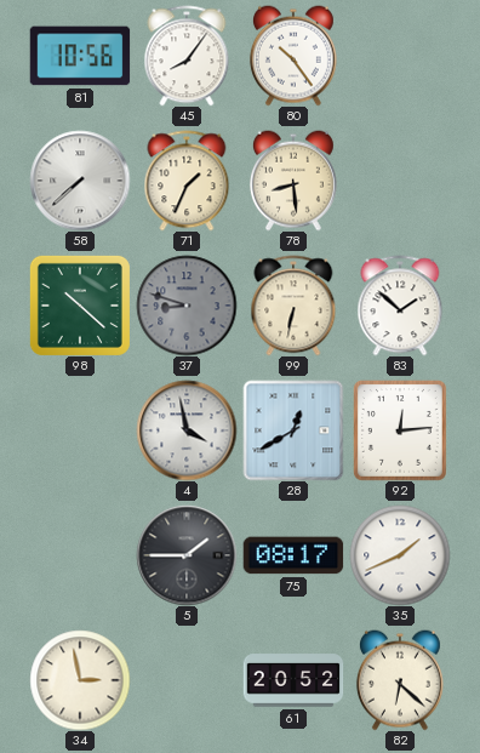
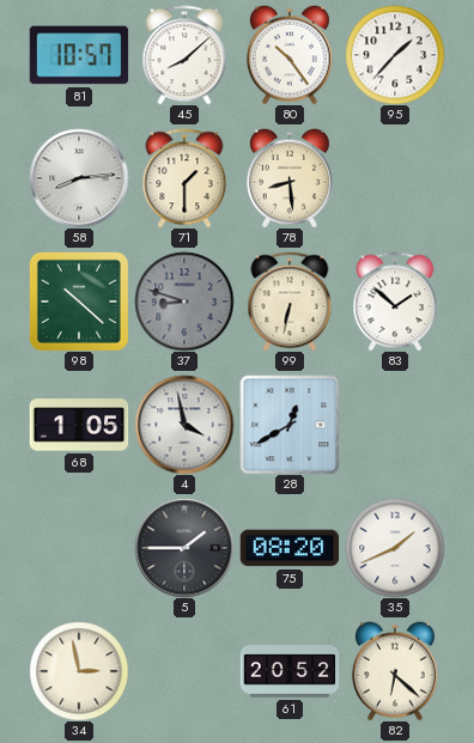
81: 10:56 -> 10:57
45: 8:06 -> 8:08
95: none -> 1:37
58: 7:38 -> 8:14
71: 1:34 -> 1:30
68: none -> 1:05
92: 12:14 -> none
75: 08:17 -> 08:20
